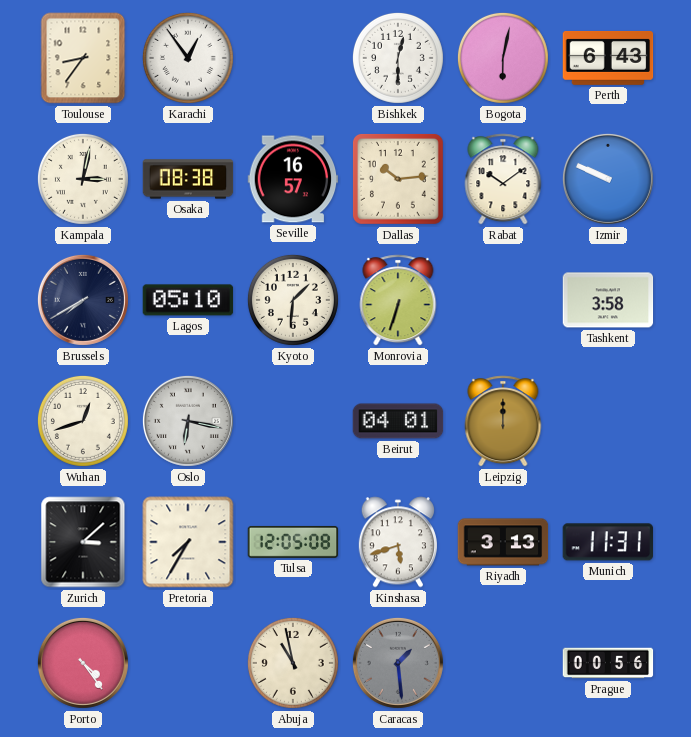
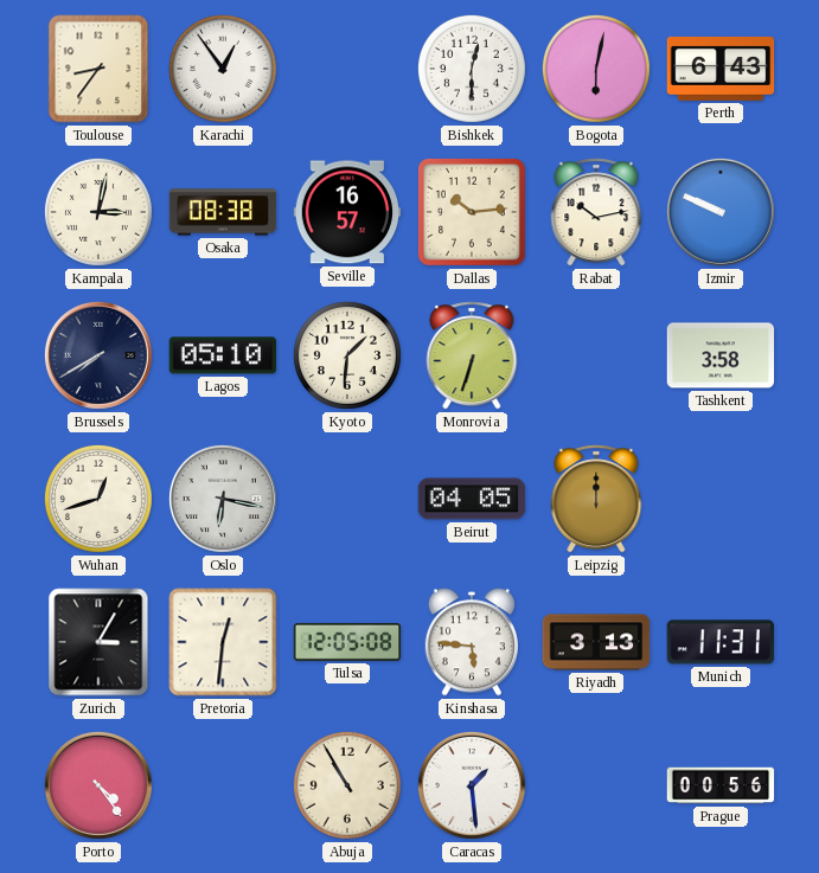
Rabat: 10:09 -> 10:13
Beirut: 04:01 -> 04:05
Zurich: 3:08 -> 3:05
Pretoria: 7:35 -> 12:31
Kinshasa: 5:42 -> 5:46
Abuja: 10:58 -> 10:55
Caracas dial: grey -> white
